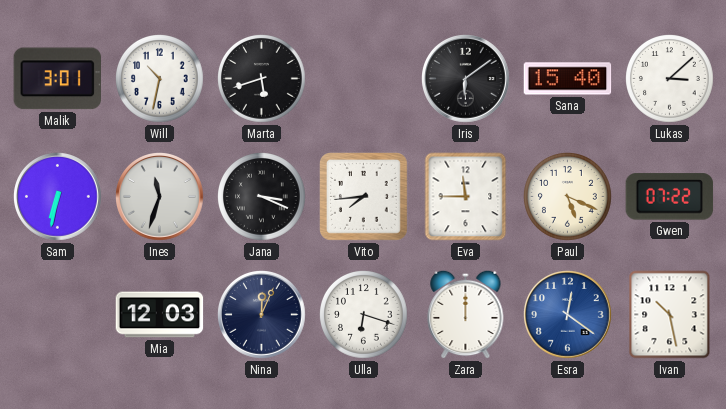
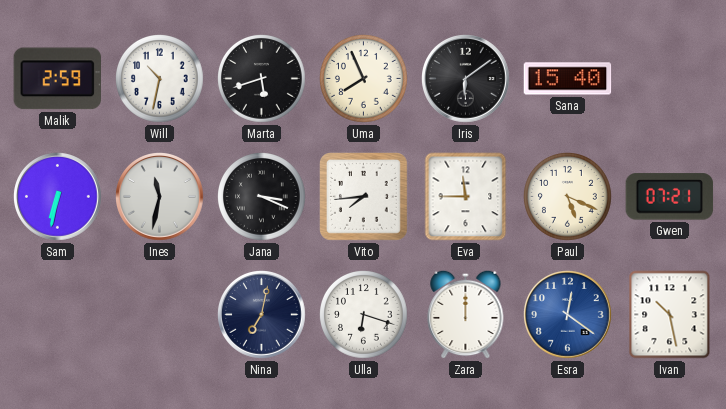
Malik: 3:01 -> 2:59
Uma: none -> 7:56
Lukas: 3:08 -> none
Ines: 11:33 -> 11:32
Gwen: 07:22 -> 07:21
Mia: 12:03 -> none
Nina: 12:04 -> 7:02
